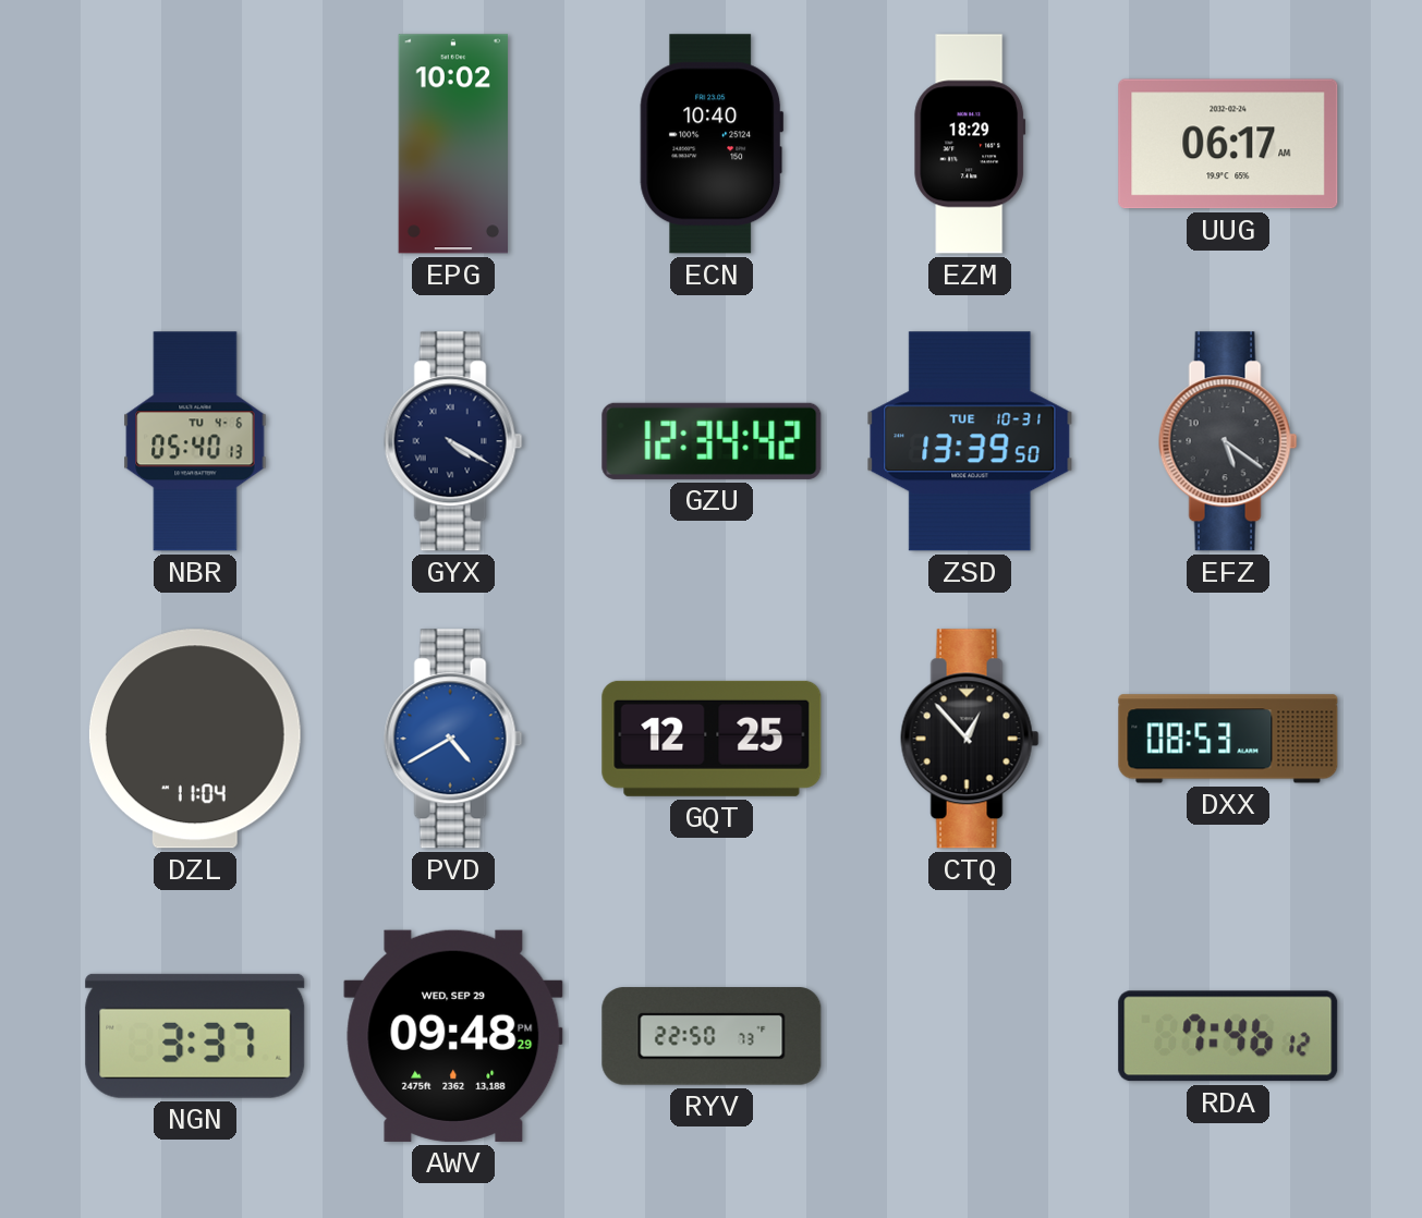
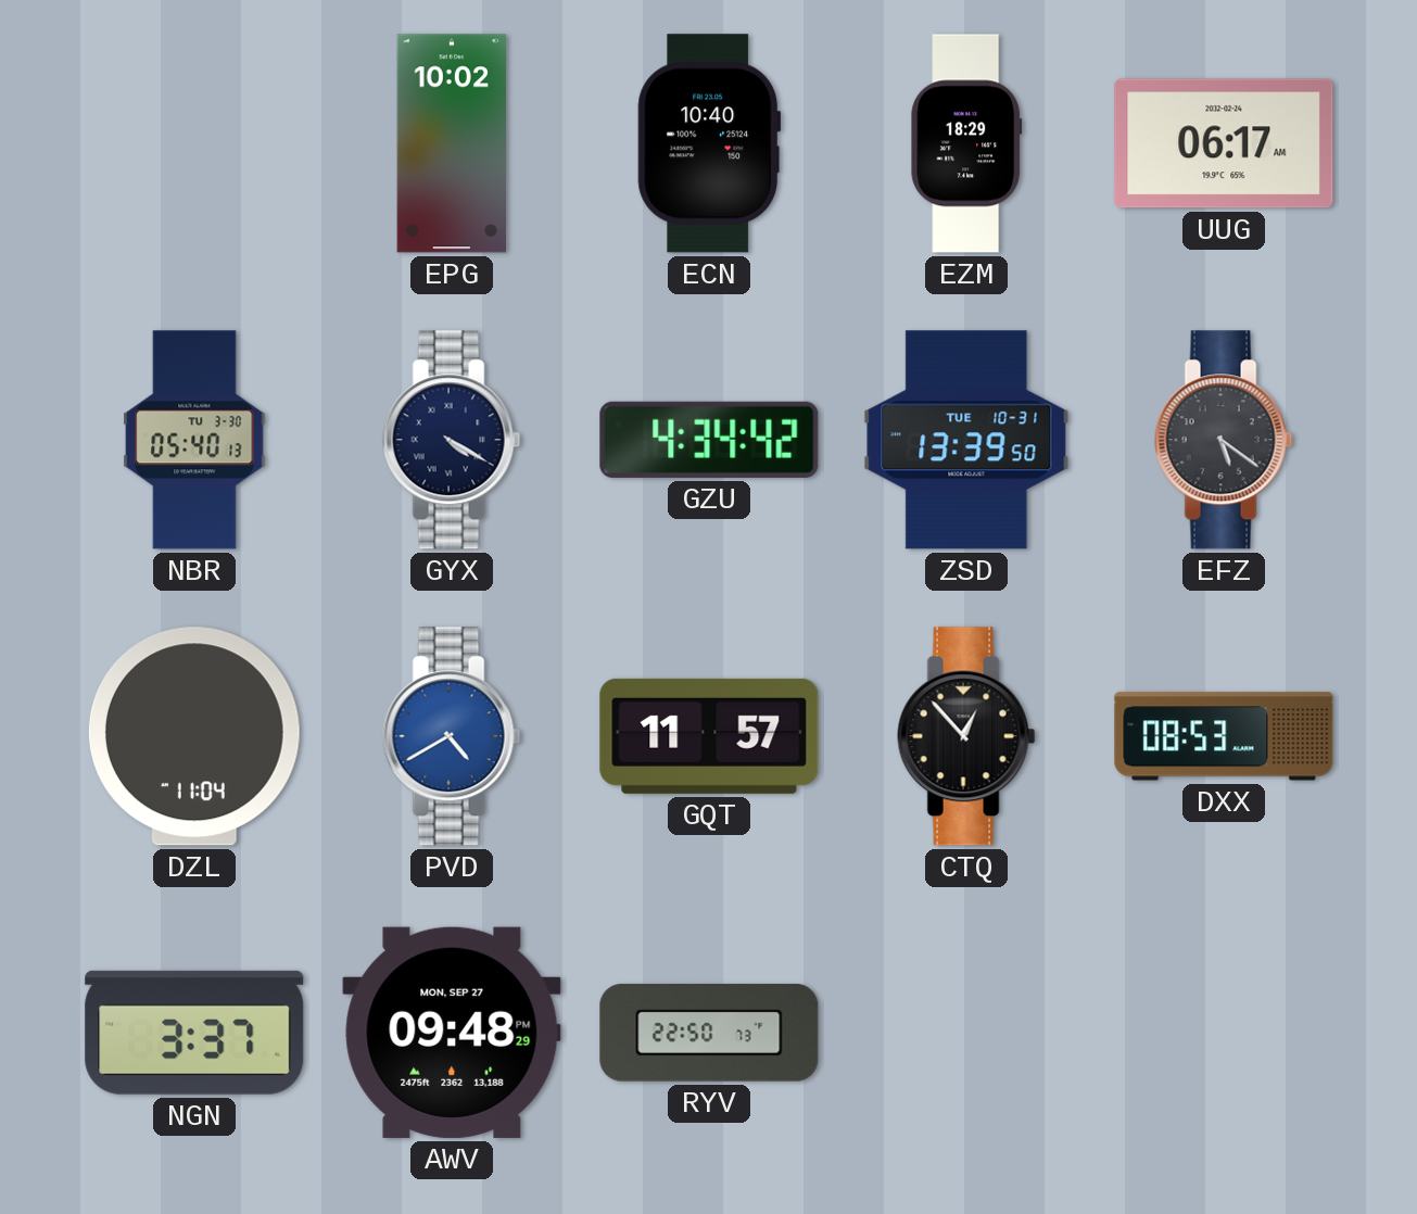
NBR date: TU 4-6 -> TU 3-30
GZU: 12:34 -> 4:34
GQT: 12:25 -> 11:57
AWV date: WED, SEP 29 -> MON, SEP 27
RDA: 7:46 -> none
